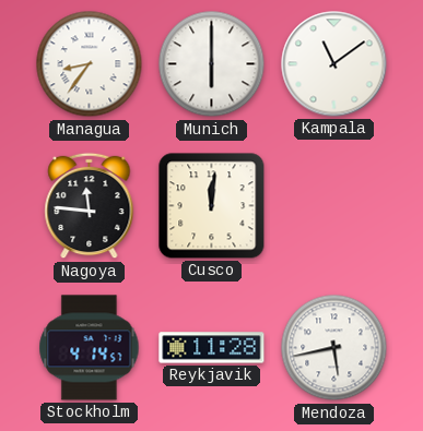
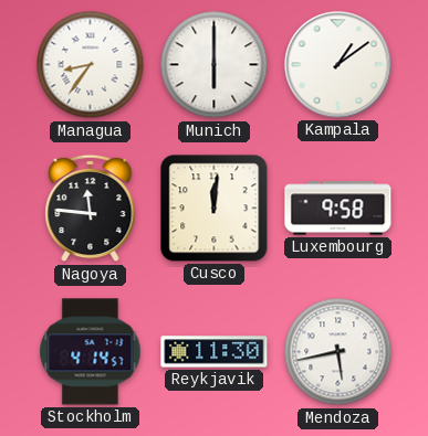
Kampala: 11:09 -> 1:09
Luxembourg: none -> 9:58
Reykjavik: 11:28 -> 11:30
